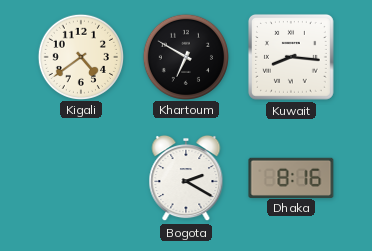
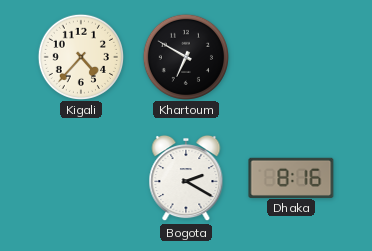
Kigali: 4:39 -> 4:37
Kuwait: 8:16 -> none
